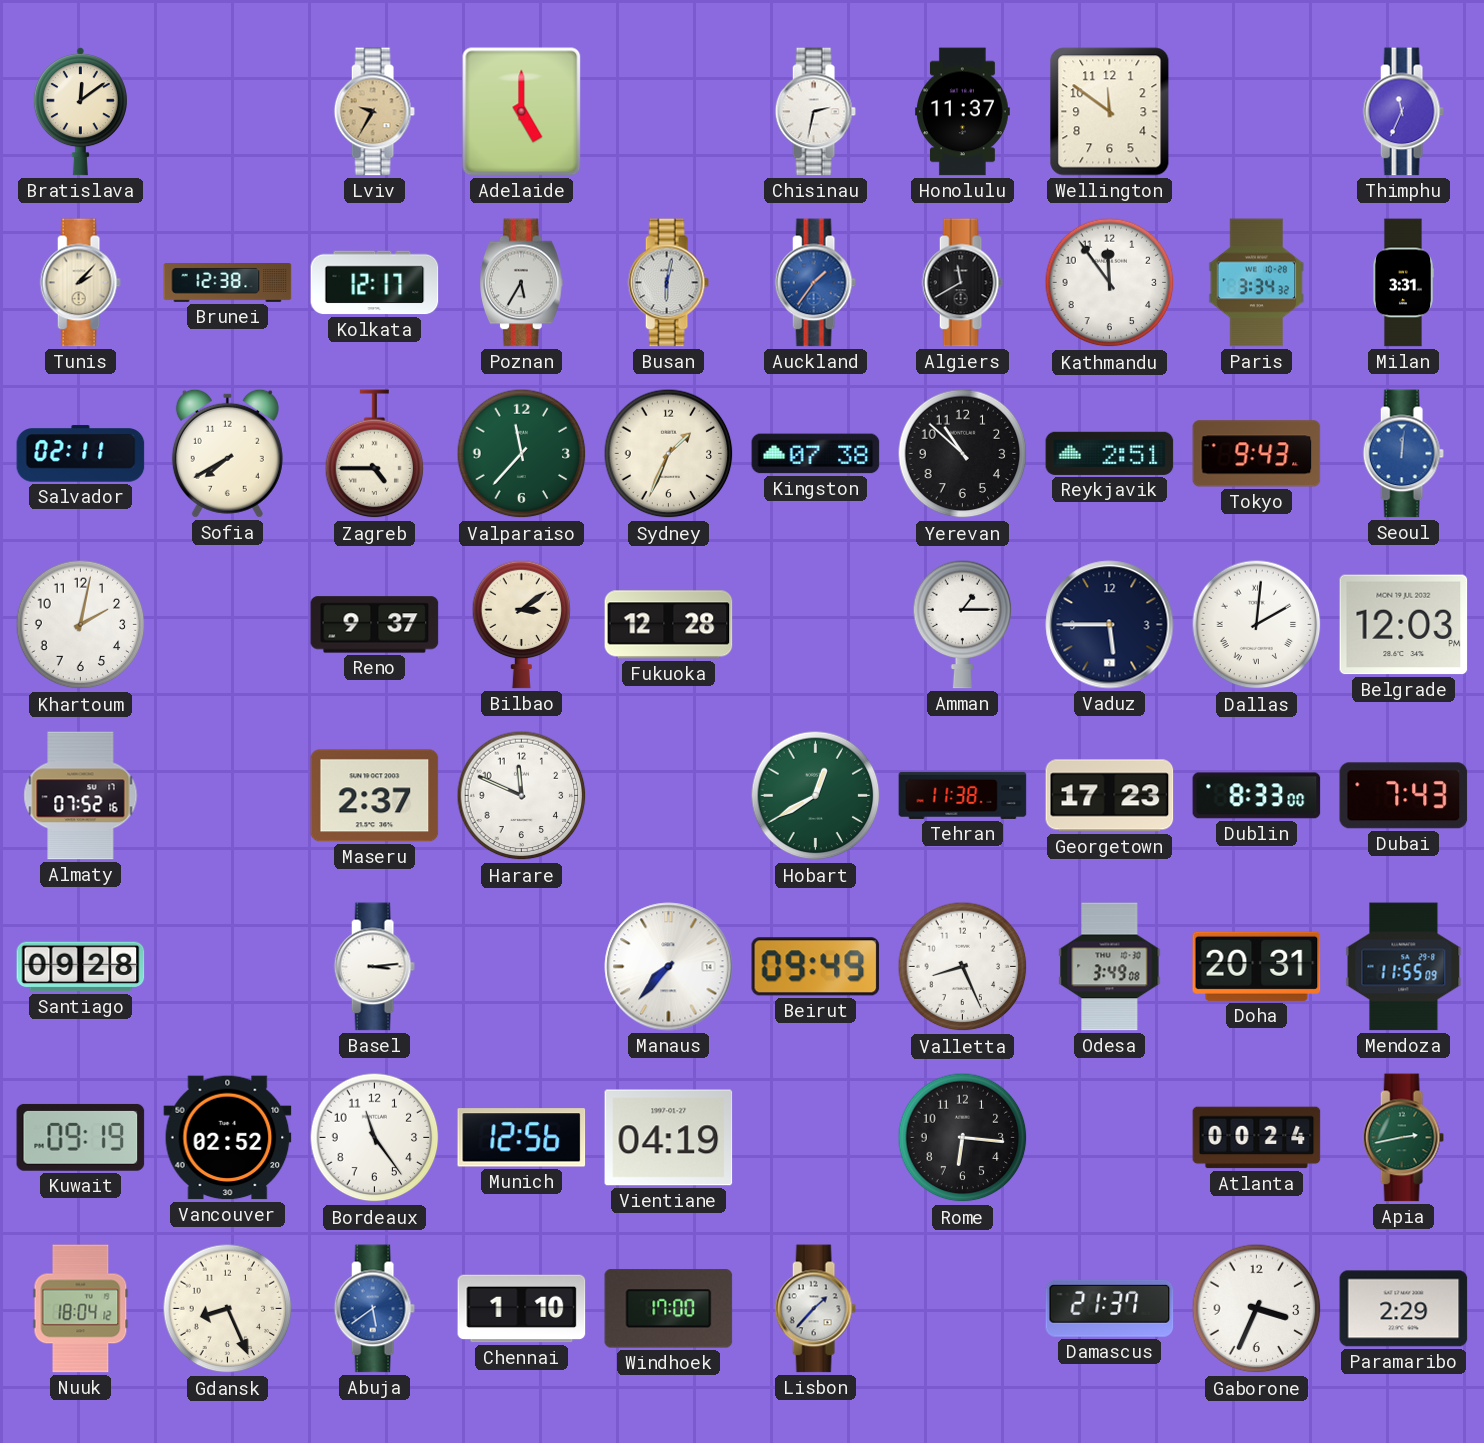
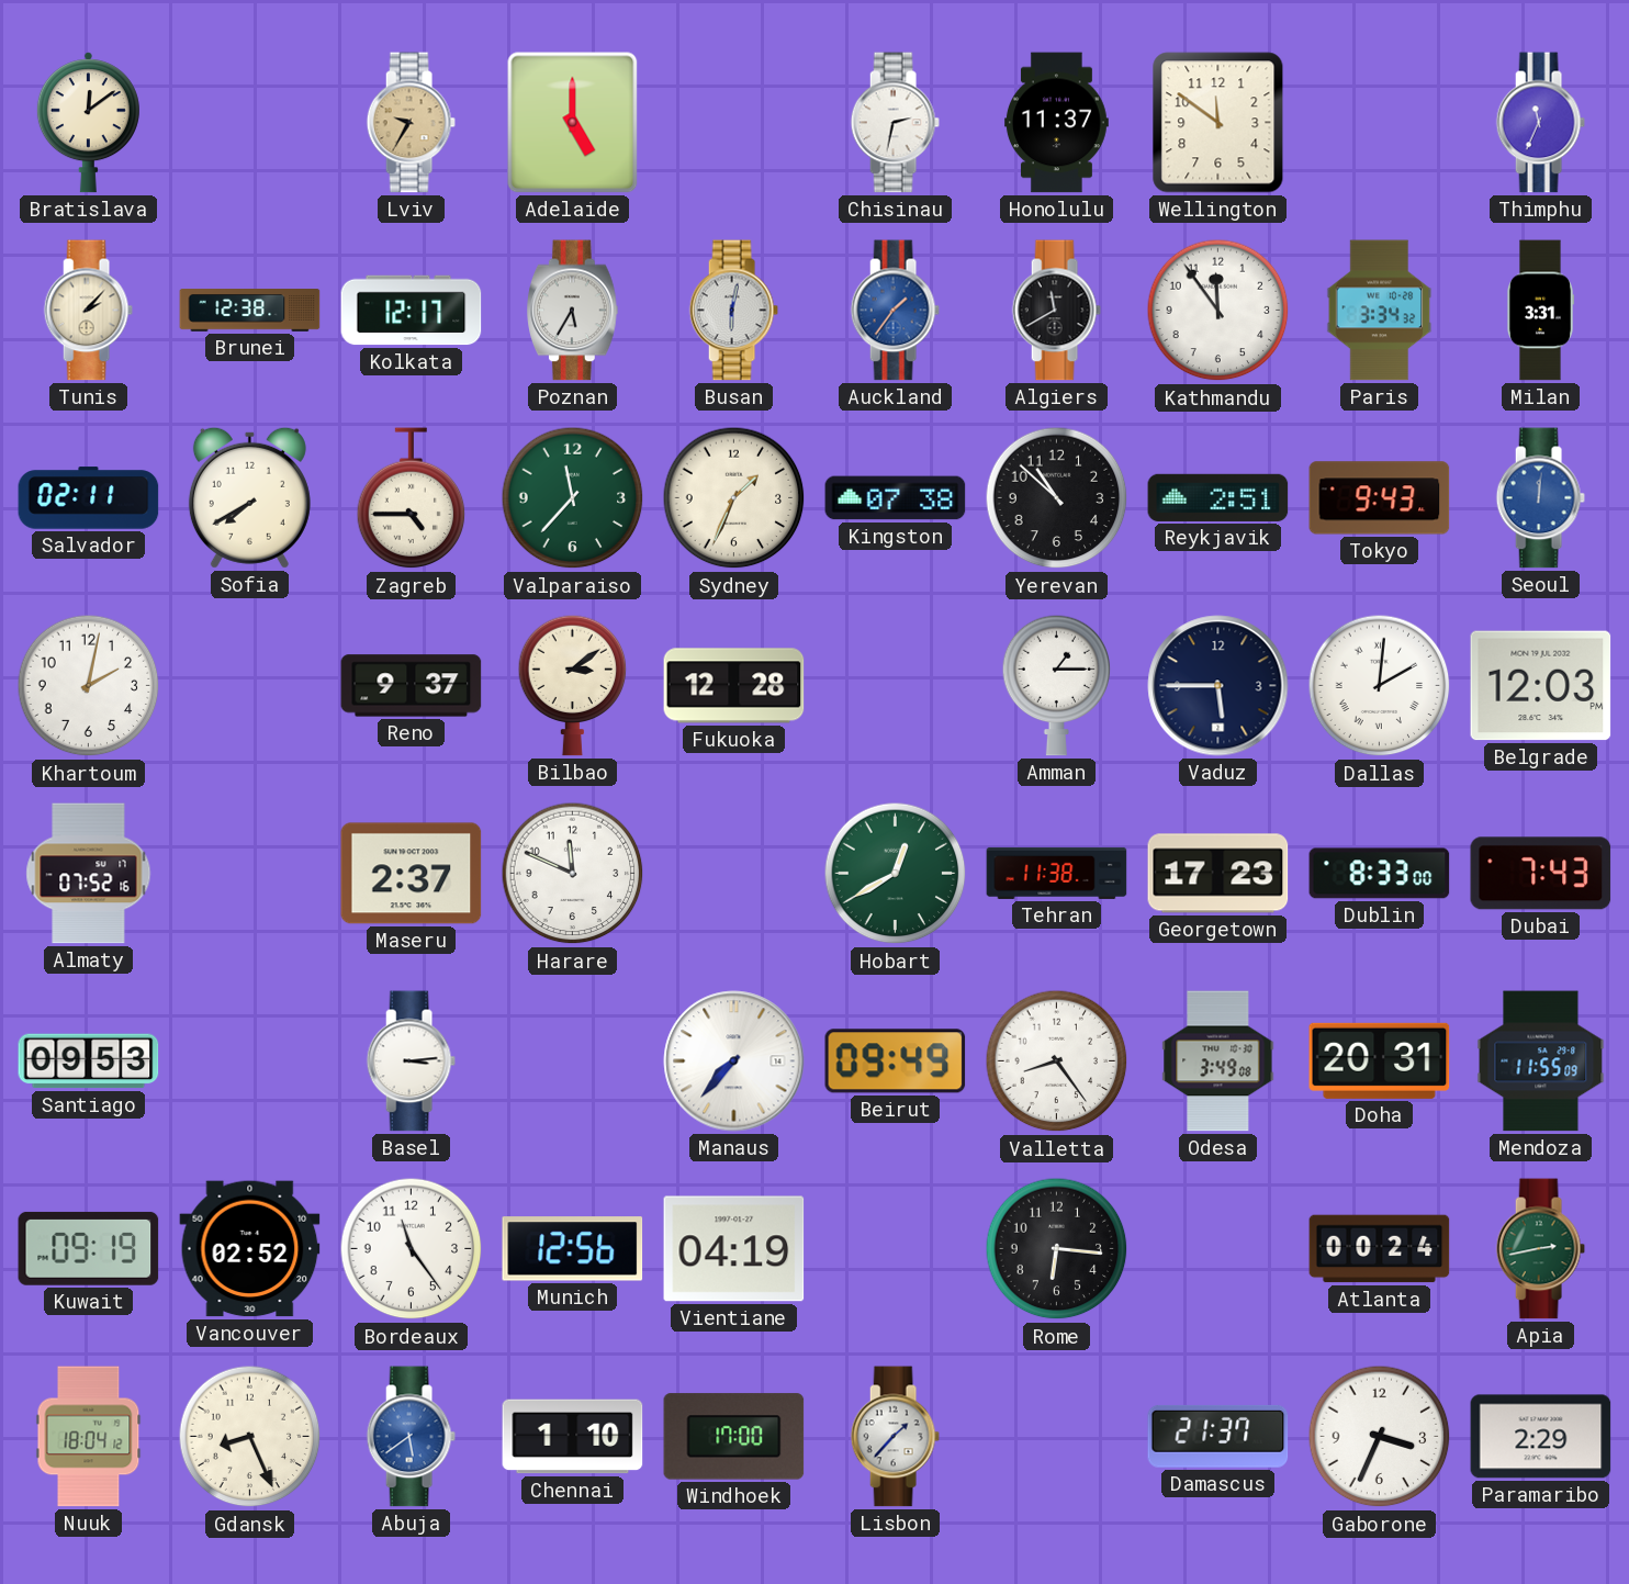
Santiago: 09:28 -> 09:53
Valletta: 8:26 -> 8:24
